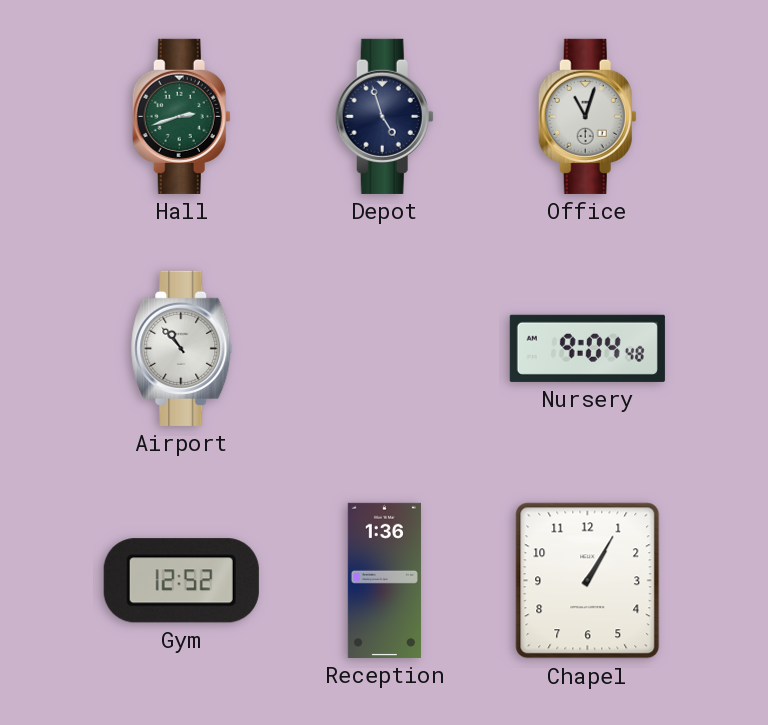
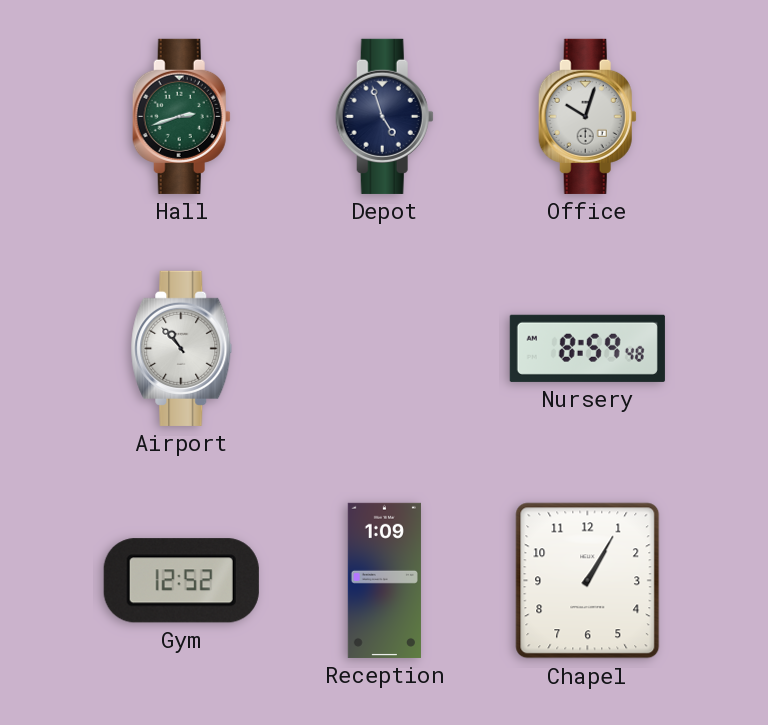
Office: 11:03 -> 10:03
Nursery: 9:04 -> 8:59
Reception: 1:36 -> 1:09
